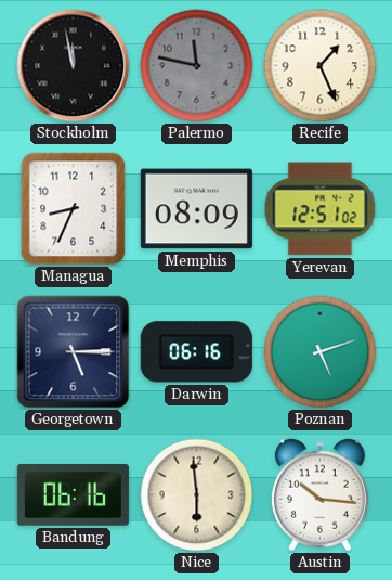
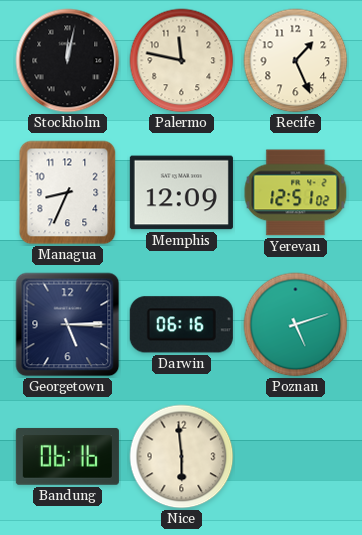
Stockholm: 11:58 -> 12:02
Palermo dial: grey -> cream
Memphis: 08:09 -> 12:09
Austin: 10:16 -> none
